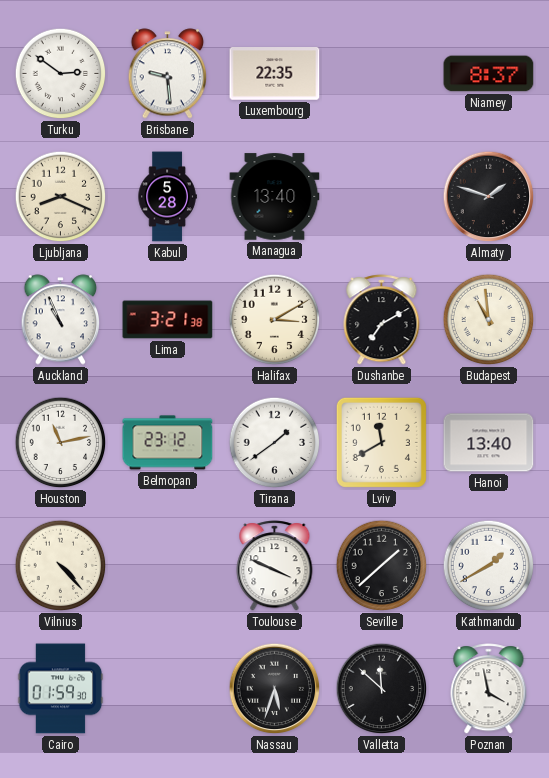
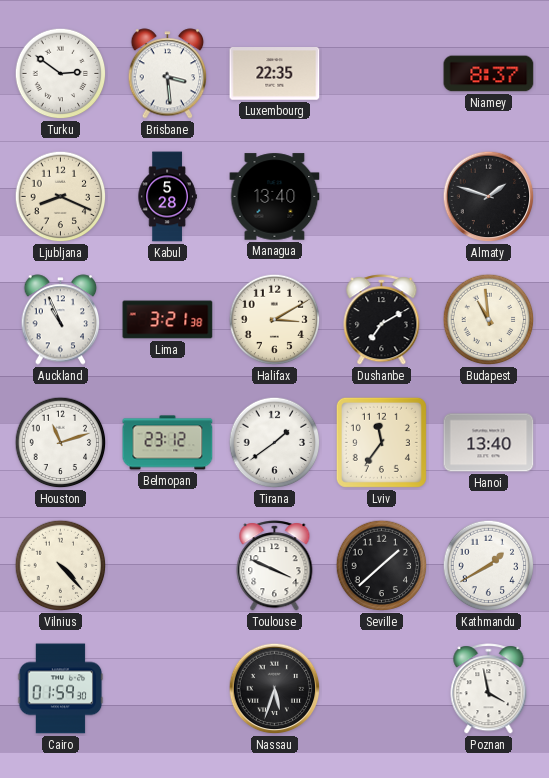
Brisbane: 9:29 -> 3:29
Houston: 11:13 -> 11:12
Lviv: 11:40 -> 11:36
Valletta: 11:52 -> none
